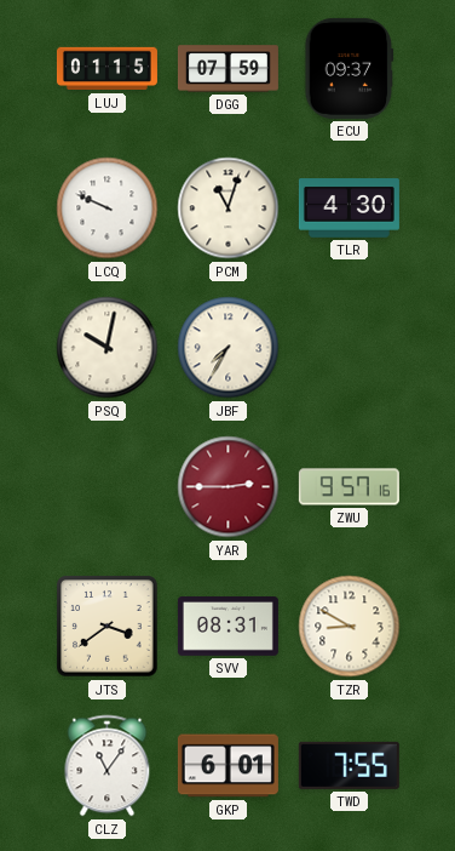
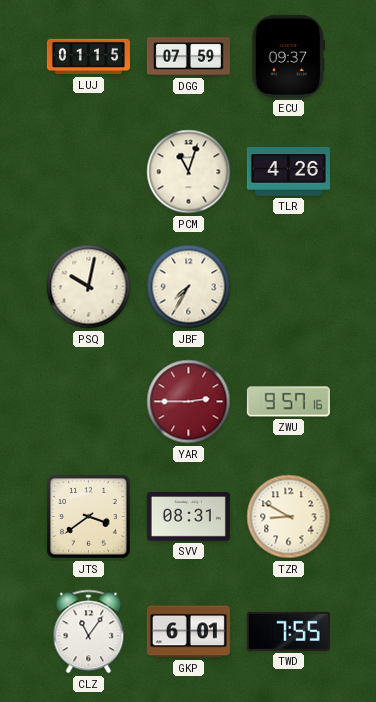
LCQ: 9:49 -> none
TLR: 4:30 -> 4:26
